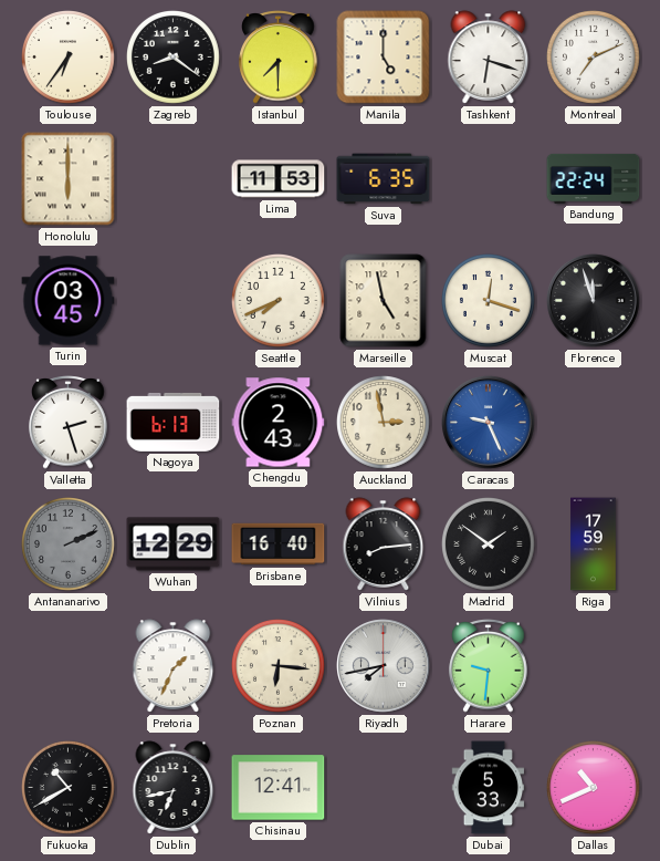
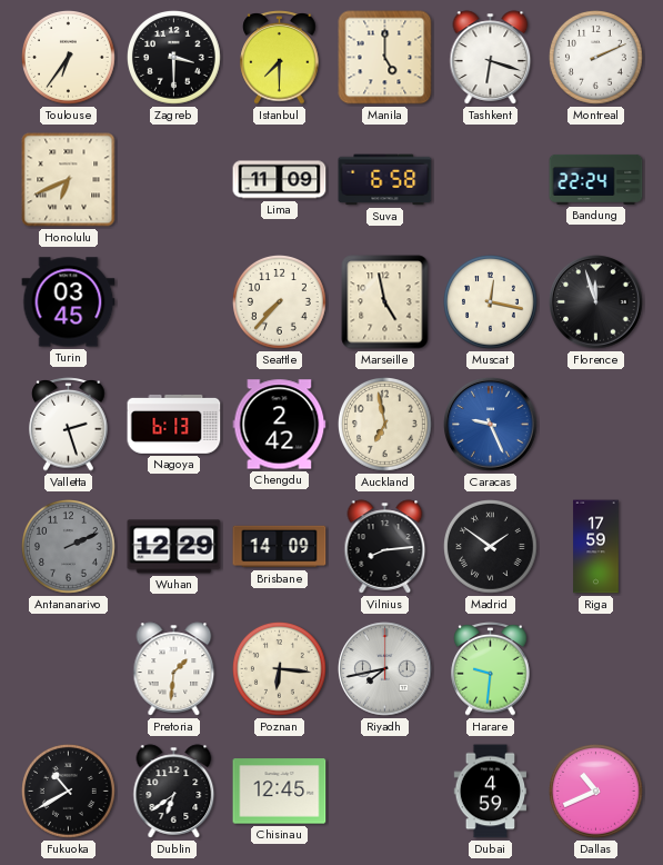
Zagreb: 8:21 -> 3:30
Montreal: 7:11 -> 2:11
Honolulu: 6:00 -> 6:41
Lima: 11:53 -> 11:09
Suva: 6:35 -> 6:58
Seattle: 7:41 -> 7:37
Muscat: 12:18 -> 12:17
Chengdu: 2:43 -> 2:42
Auckland: 2:58 -> 6:58
Brisbane: 16:40 -> 14:09
Pretoria: 1:34 -> 1:31
Dublin: 6:43 -> 6:39
Chisinau: 12:41 -> 12:45
Dubai: 5:33 -> 4:59
